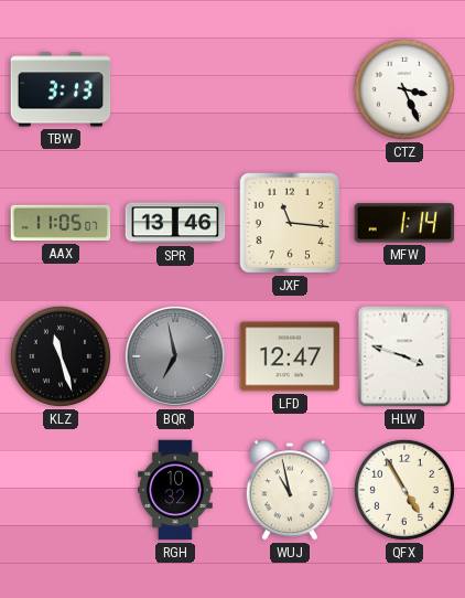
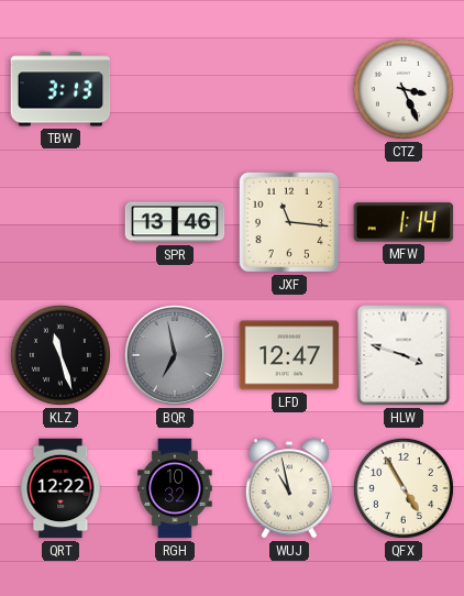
AAX: 11:05 -> none
QRT: none -> 12:22
